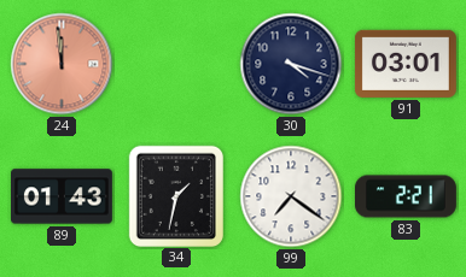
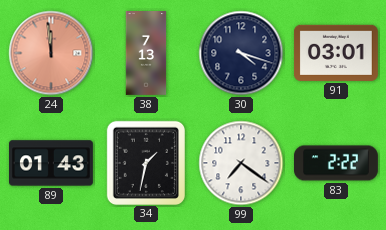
38: none -> 7:13
83: 2:21 -> 2:22
